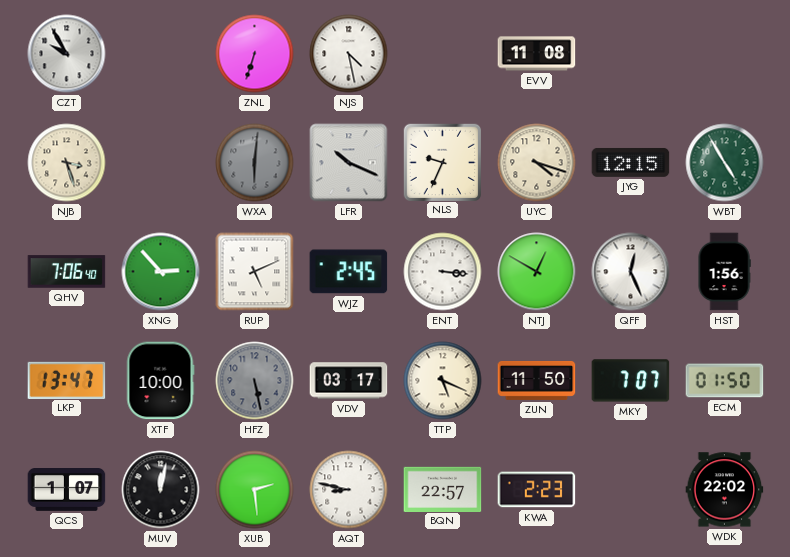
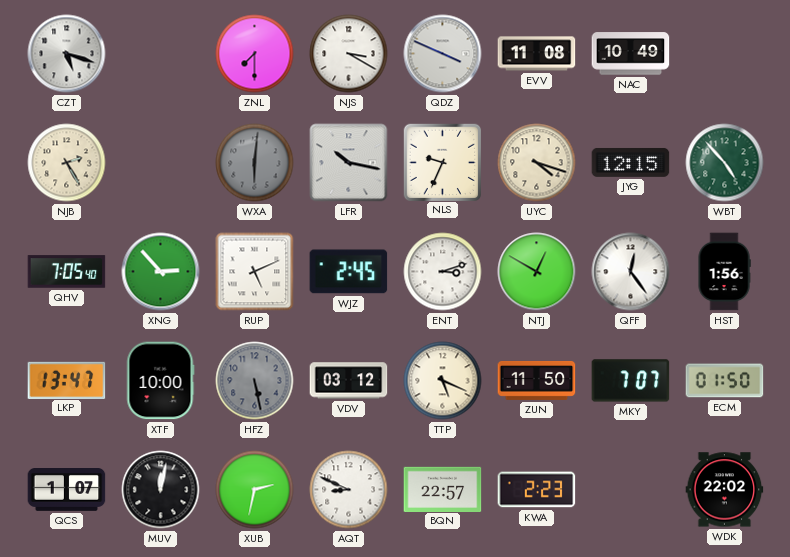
CZT: 9:55 -> 5:18
ZNL: 6:33 -> 7:30
NJS: 4:28 -> 3:20
QDZ: none -> 3:49
NAC: none -> 10:49
NJB: 3:27 -> 2:25
LFR: 10:19 -> 10:17
WBT: 4:55 -> 4:53
QHV: 7:06 -> 7:05
ENT: 3:16 -> 3:12
QFF: 12:26 -> 12:24
VDV: 03:17 -> 03:12
XUB: 2:29 -> 2:32
AQT: 8:47 -> 8:49
